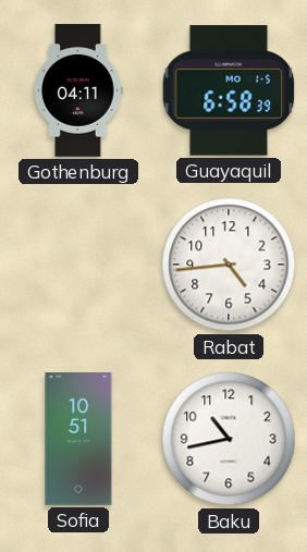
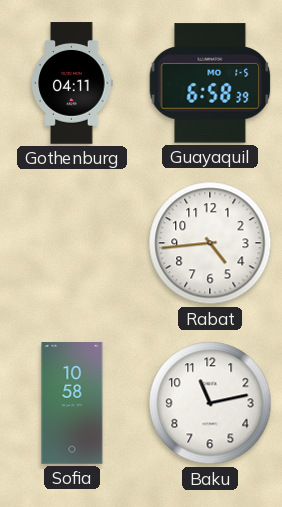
Sofia: 10:51 -> 10:58
Baku: 10:43 -> 11:13
